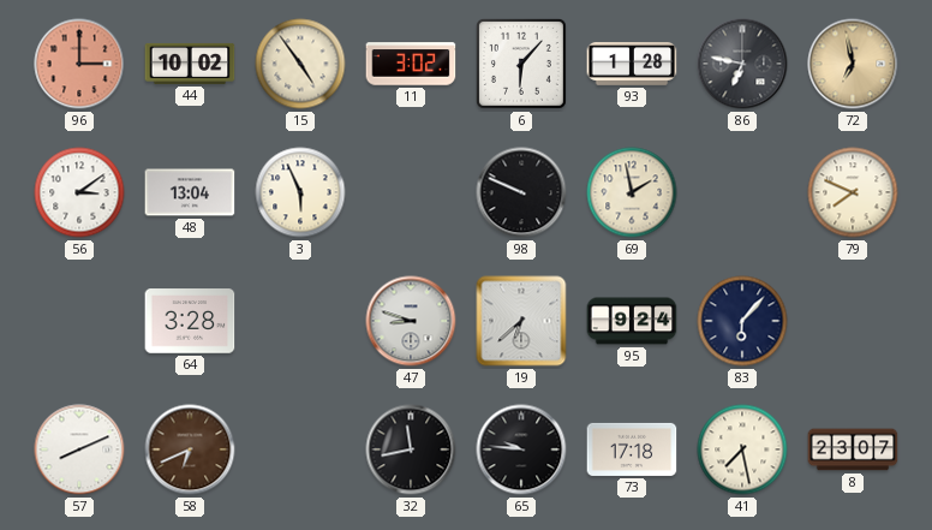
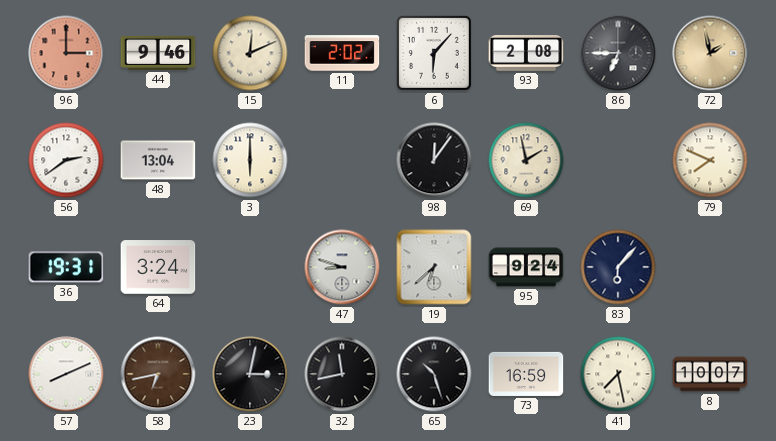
44: 10:02 -> 9:46
15: 4:54 -> 12:11
11: 3:02 -> 2:02
93: 1:28 -> 2:08
86: 6:47 -> 6:45
72: 6:58 -> 1:58
56: 3:09 -> 2:39
3: 5:56 -> 6:00
98: 9:49 -> 12:06
36: none -> 19:31
64: 3:28 -> 3:24
58: 6:41 -> 6:43
23: none -> 3:02
65: 9:46 -> 10:27
73: 17:18 -> 16:59
8: 23:07 -> 10:07
